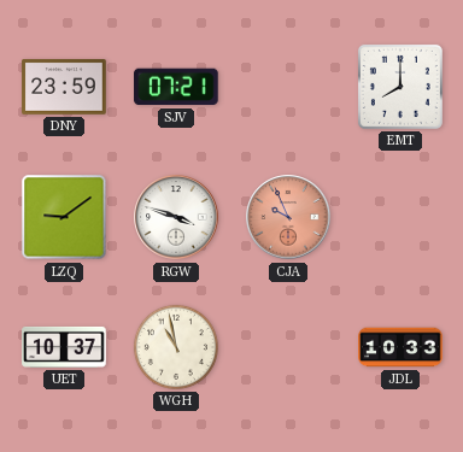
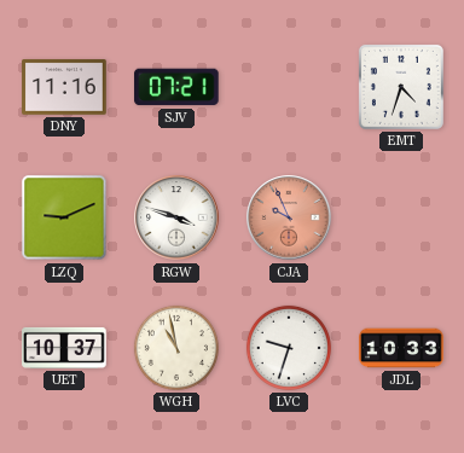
DNY: 23:59 -> 11:16
EMT: 8:00 -> 4:33
LZQ: 9:09 -> 9:11
LVC: none -> 9:33
